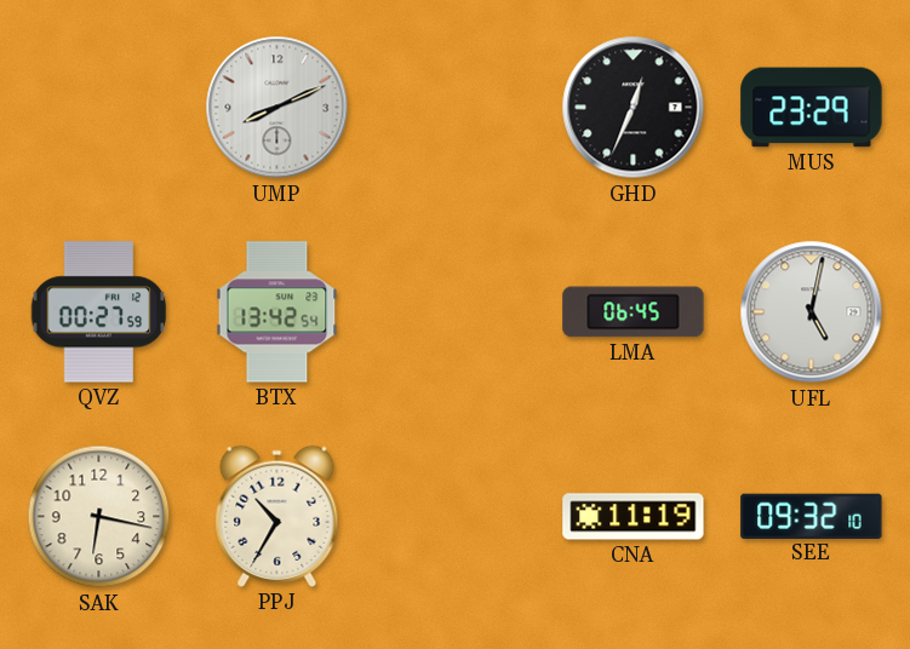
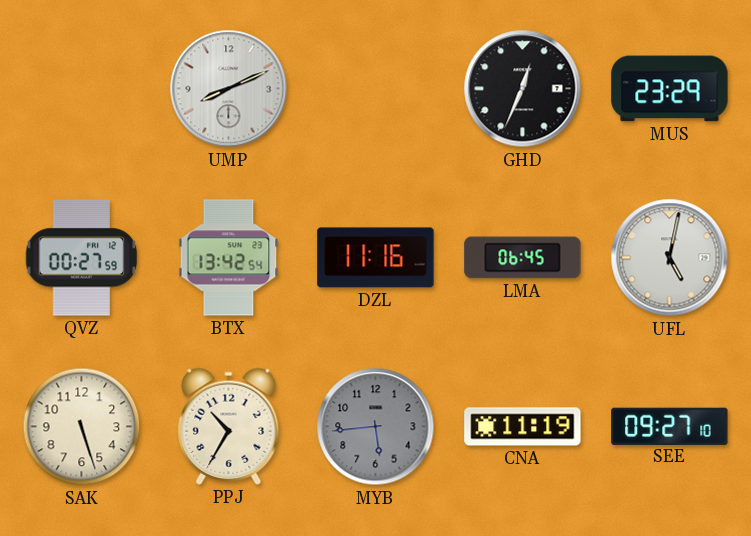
DZL: none -> 11:16
SAK: 6:17 -> 5:27
MYB: none -> 5:44
SEE: 09:32 -> 09:27
